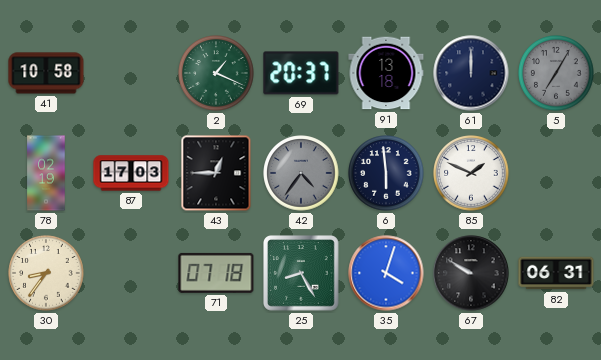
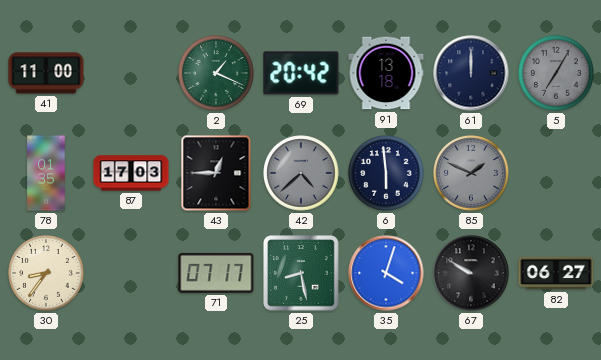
41: 10:58 -> 11:00
69: 20:37 -> 20:42
78: 02:19 -> 01:35
42: 4:36 -> 4:38
85 dial: white -> grey
71: 07:18 -> 07:17
25: 8:25 -> 8:28
82: 06:31 -> 06:27
